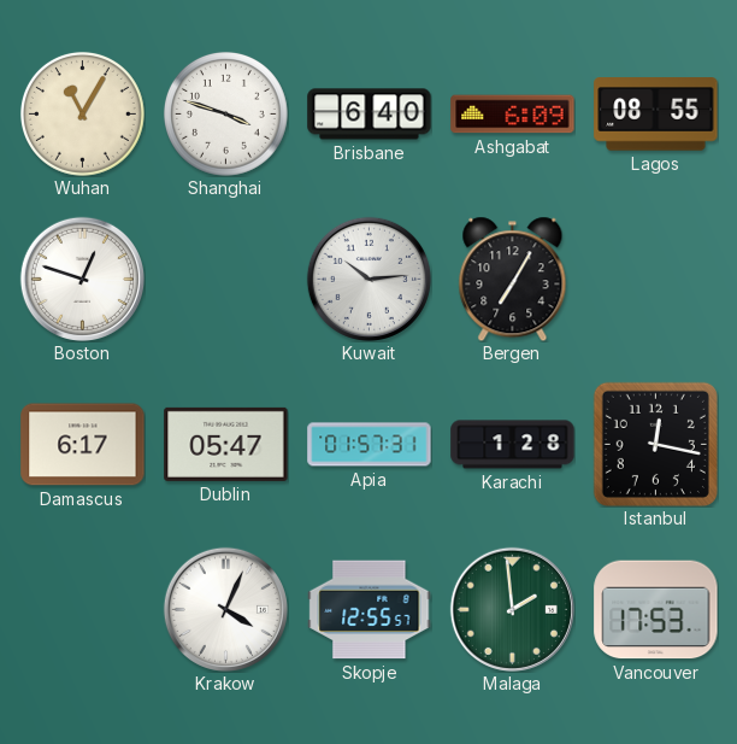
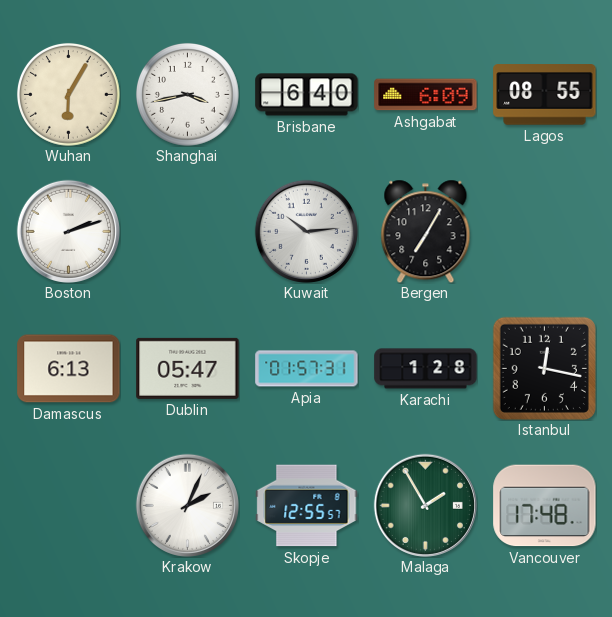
Wuhan: 11:05 -> 6:05
Shanghai: 3:48 -> 3:43
Boston: 12:48 -> 2:12
Damascus: 6:17 -> 6:13
Krakow: 4:04 -> 2:04
Malaga: 1:59 -> 1:55
Vancouver: 17:53 -> 17:48
